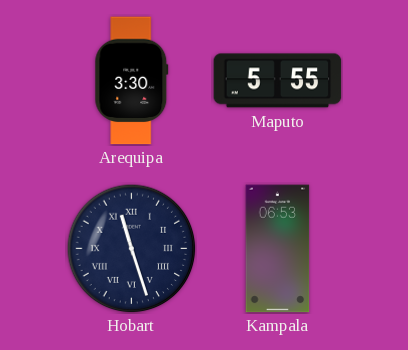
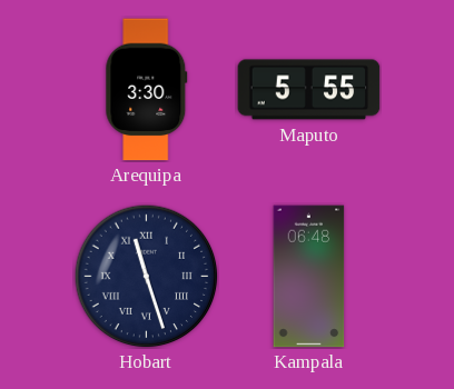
Kampala: 06:53 -> 06:48
